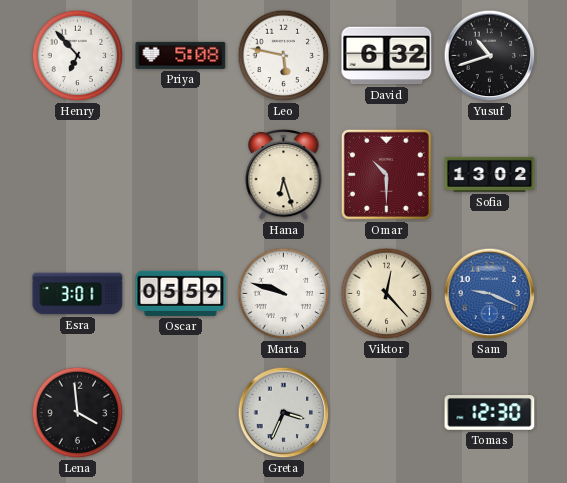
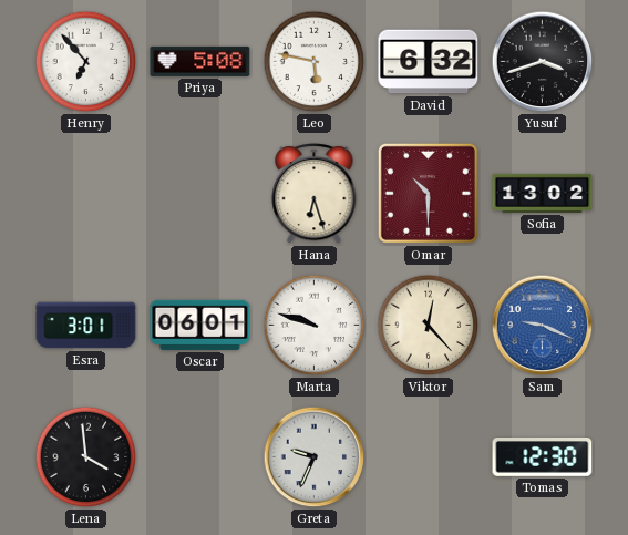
Yusuf: 10:42 -> 3:42
Oscar: 05:59 -> 06:01
Greta: 3:34 -> 9:34
